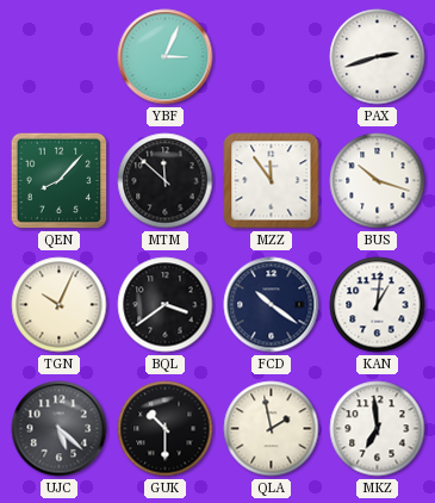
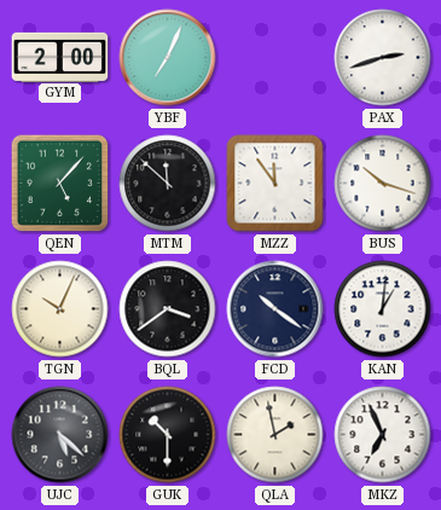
GYM: none -> 2:00
YBF: 3:04 -> 7:04
QEN: 8:07 -> 5:07
MKZ: 6:59 -> 6:56
